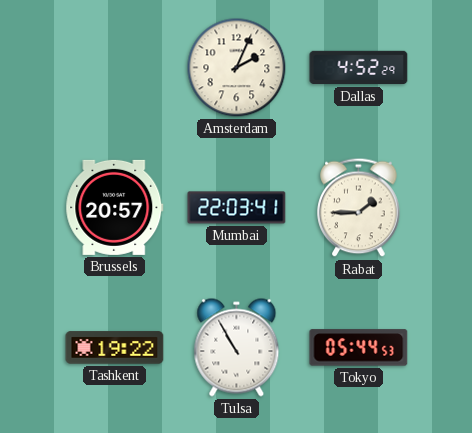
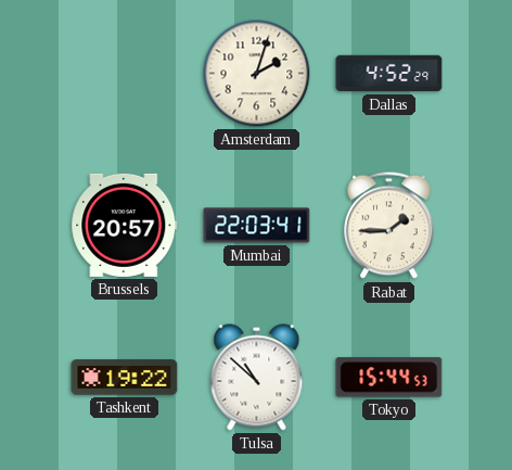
Amsterdam: 2:04 -> 2:03
Tulsa: 10:55 -> 10:52
Tokyo: 05:44 -> 15:44
